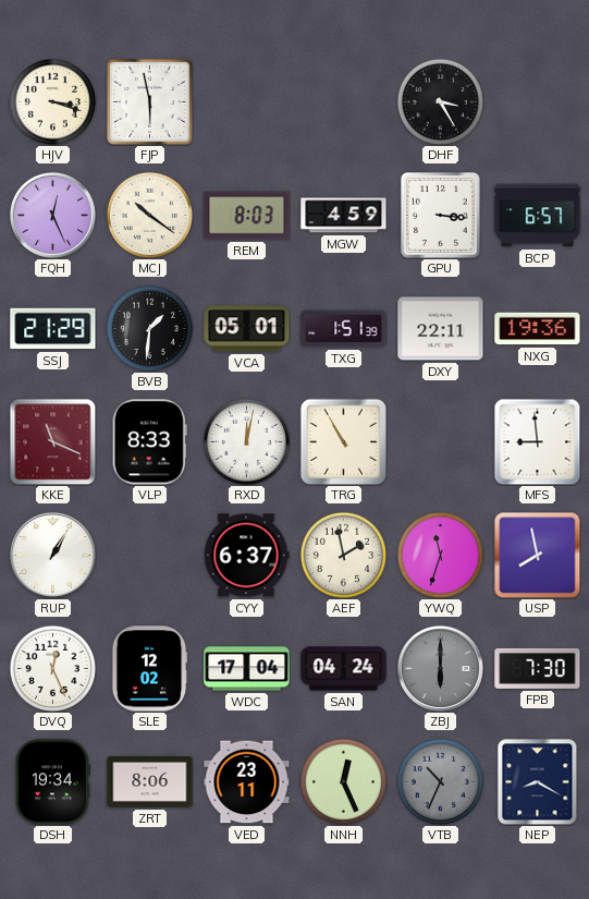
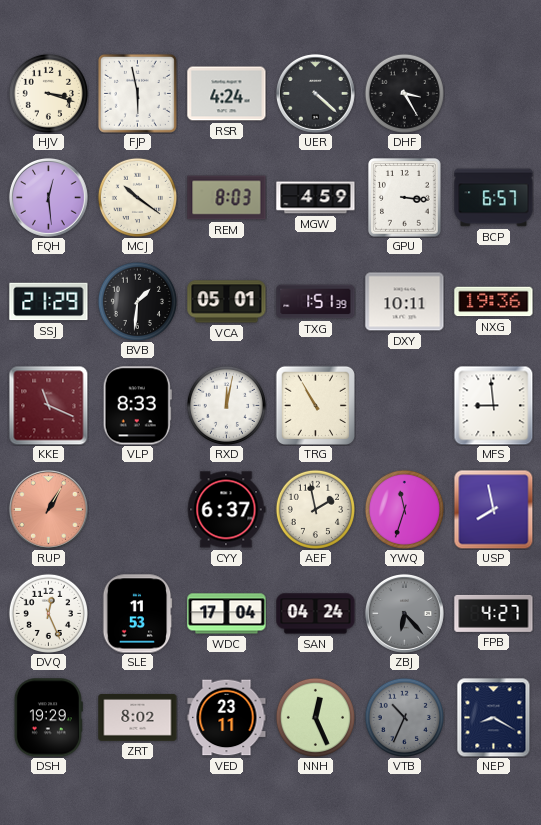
RSR: none -> 4:24
UER: none -> 4:22
FQH: 12:26 -> 12:29
DXY: 22:11 -> 10:11
RUP dial: white -> salmon
SLE: 12:02 -> 11:53
ZBJ: 6:00 -> 6:23
FPB: 7:30 -> 4:27
DSH: 19:34 -> 19:29
ZRT: 8:06 -> 8:02
